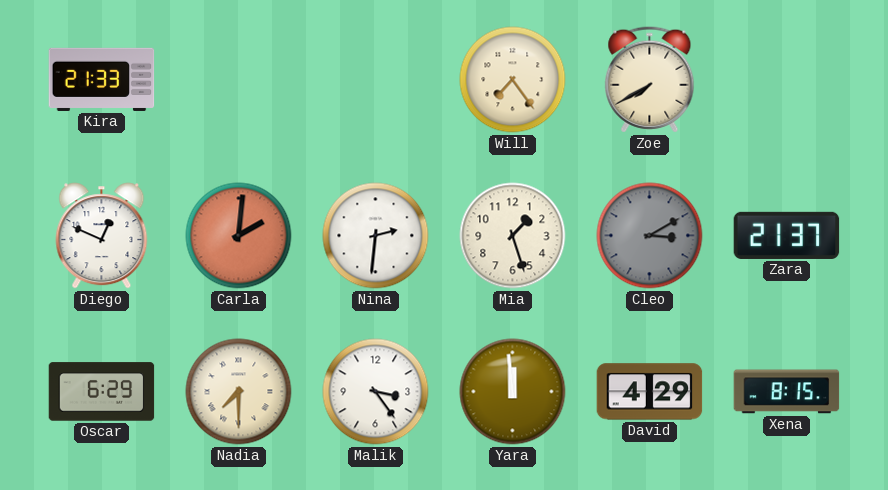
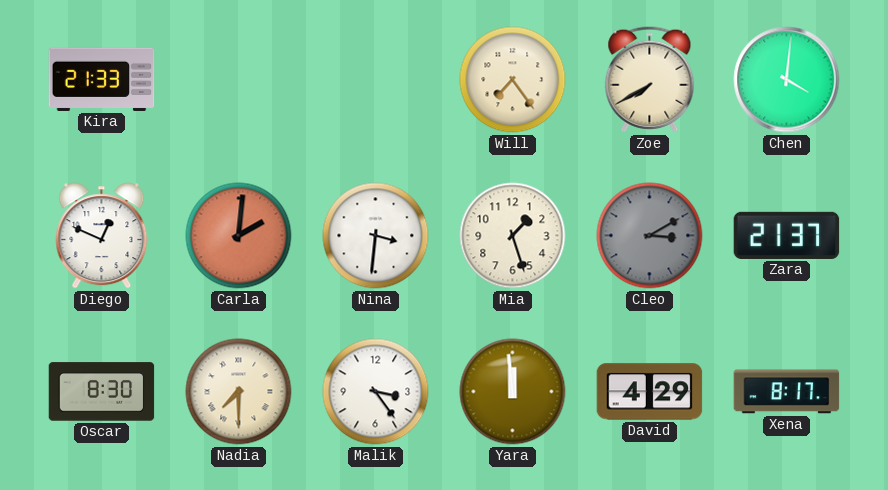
Chen: none -> 4:01
Nina: 2:31 -> 3:31
Oscar: 6:29 -> 8:30
Xena: 8:15 -> 8:17
